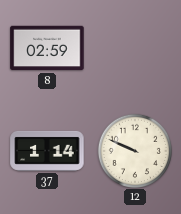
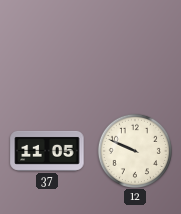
8: 02:59 -> none
37: 1:14 -> 11:05
